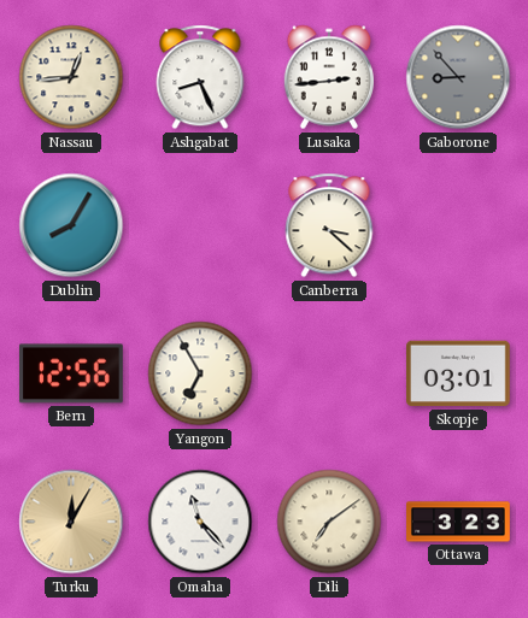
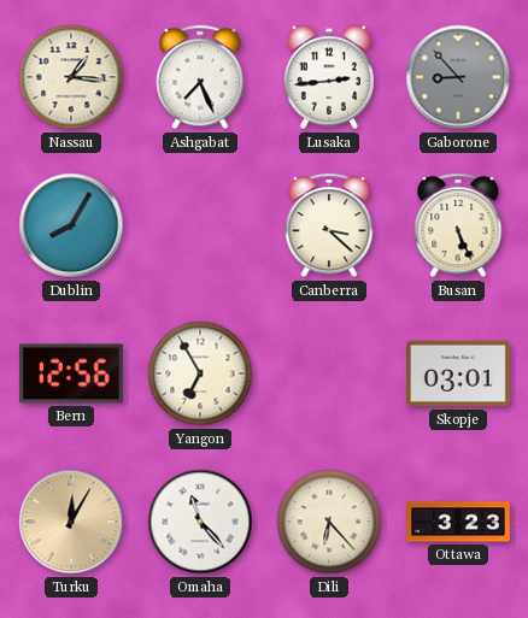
Nassau: 12:44 -> 1:16
Ashgabat: 8:26 -> 7:26
Busan: none -> 5:26
Dili: 7:09 -> 6:23
